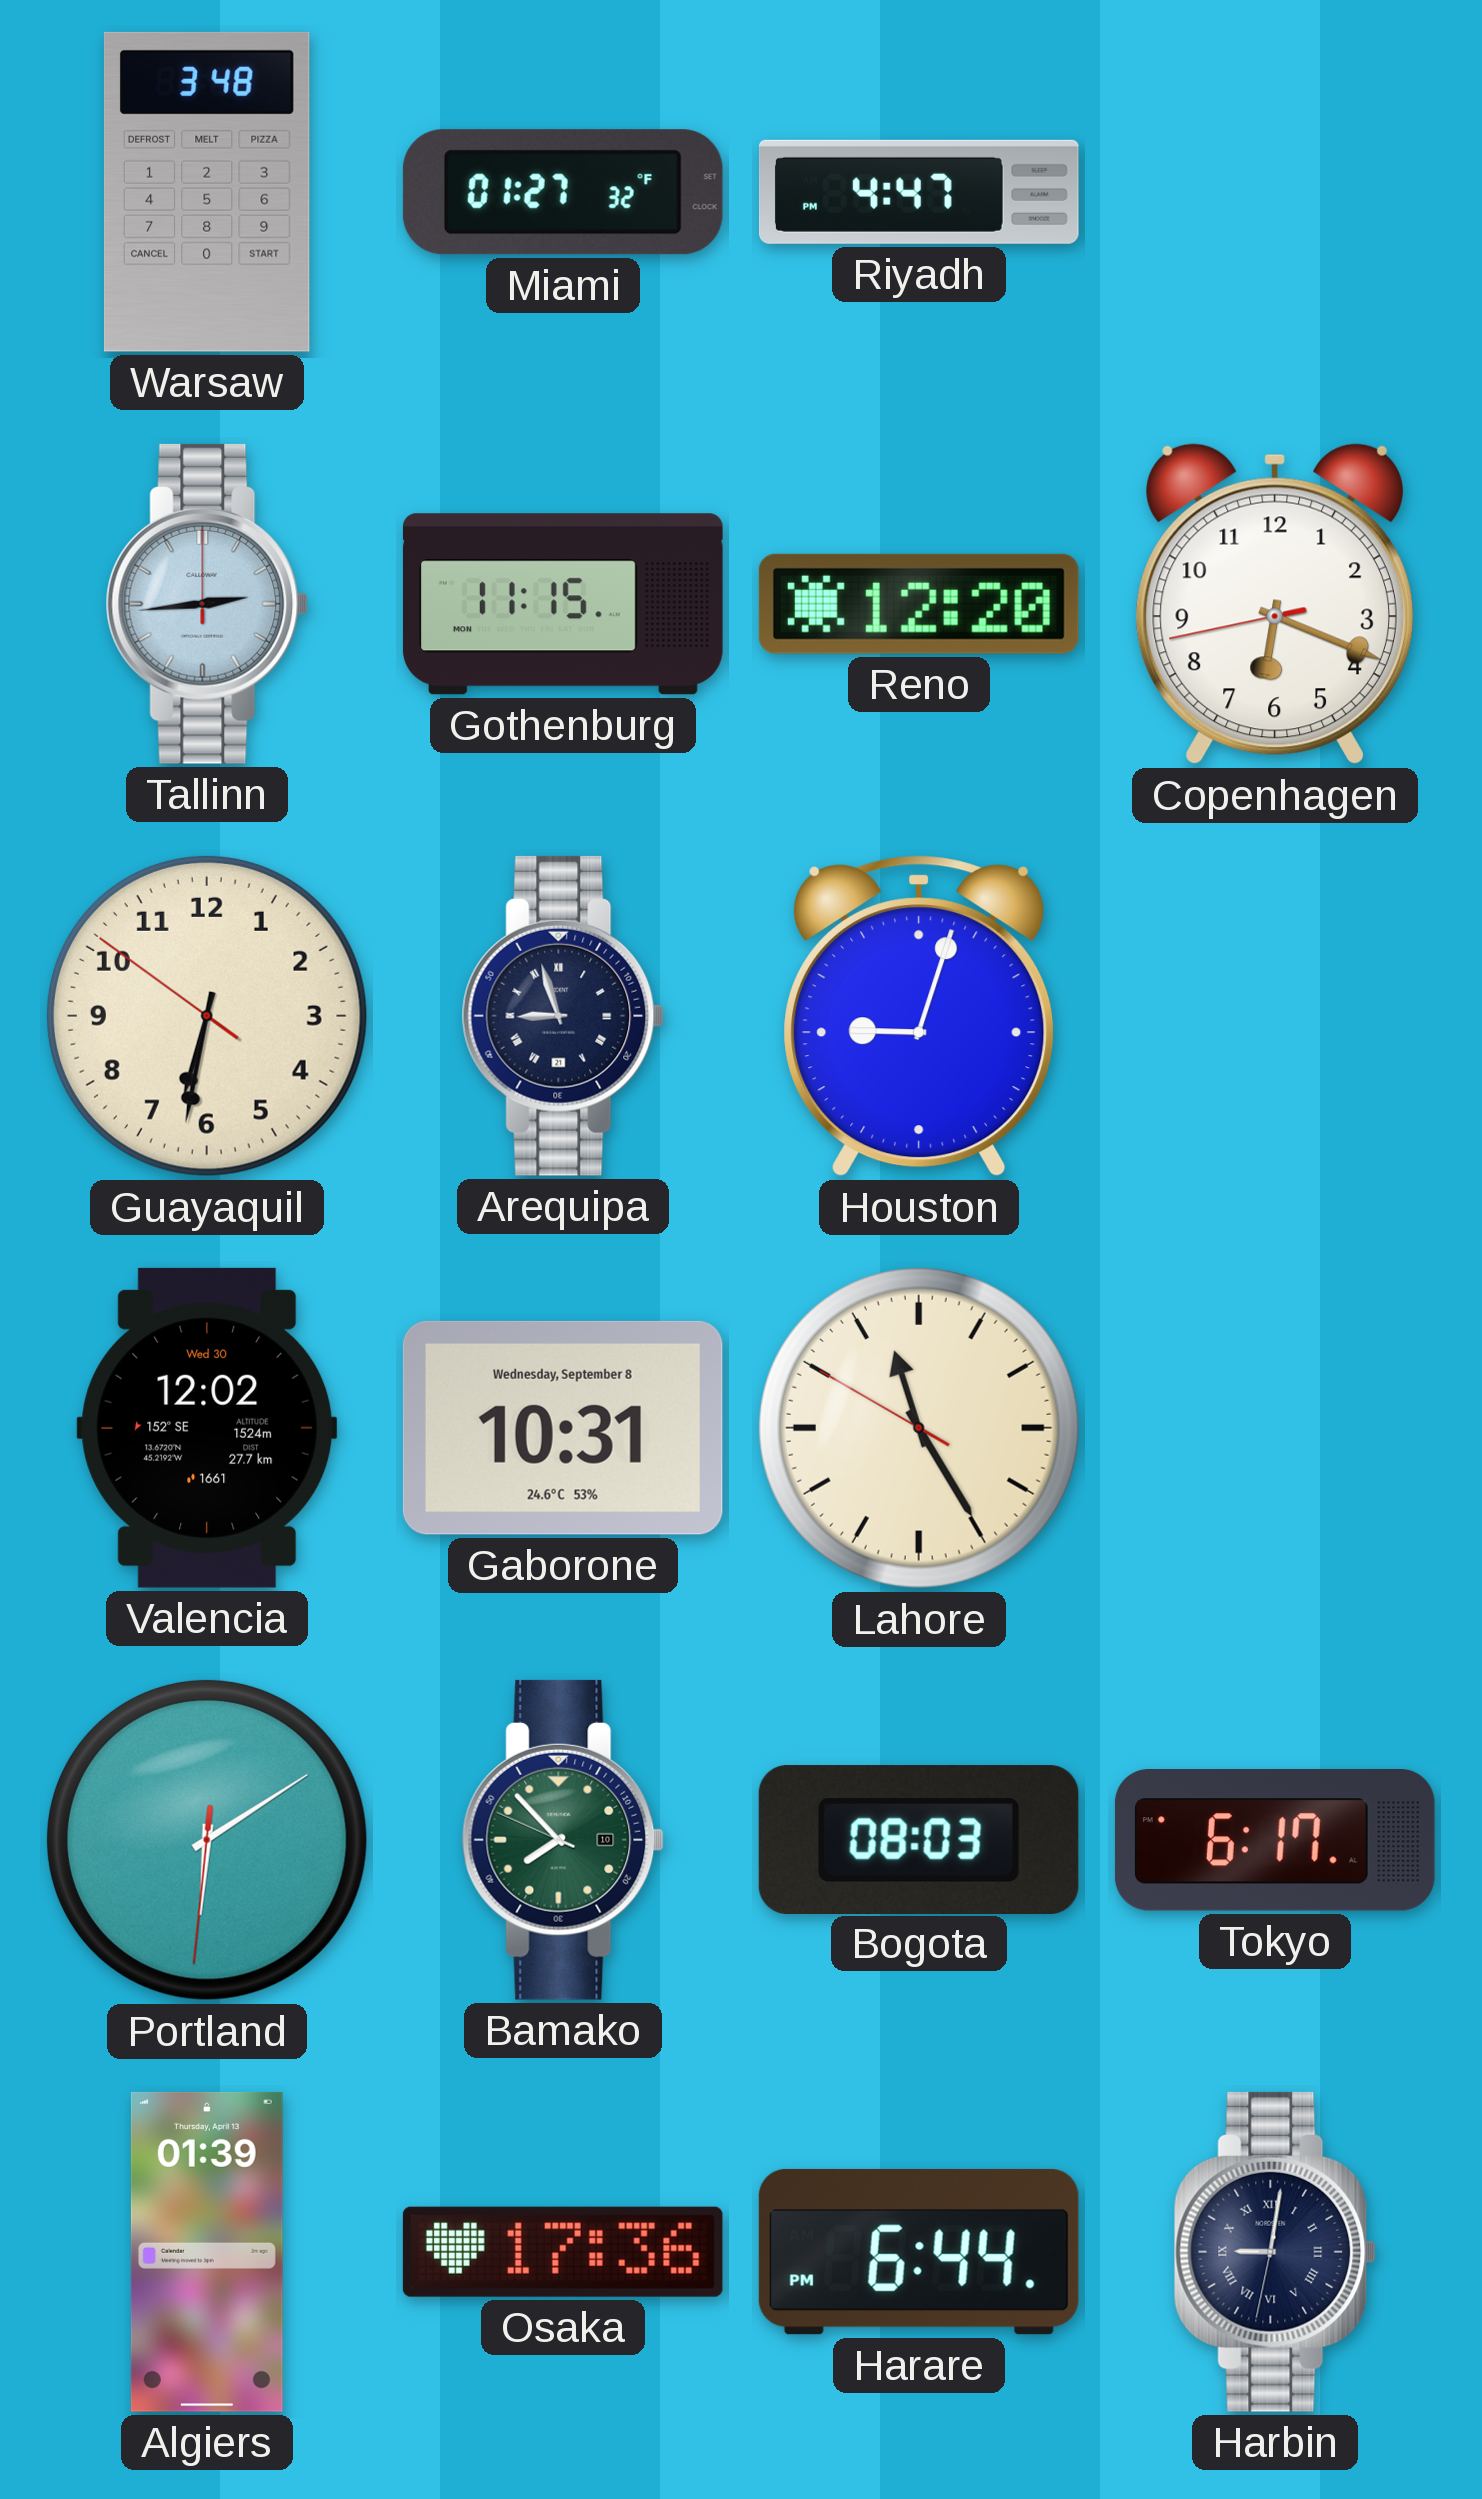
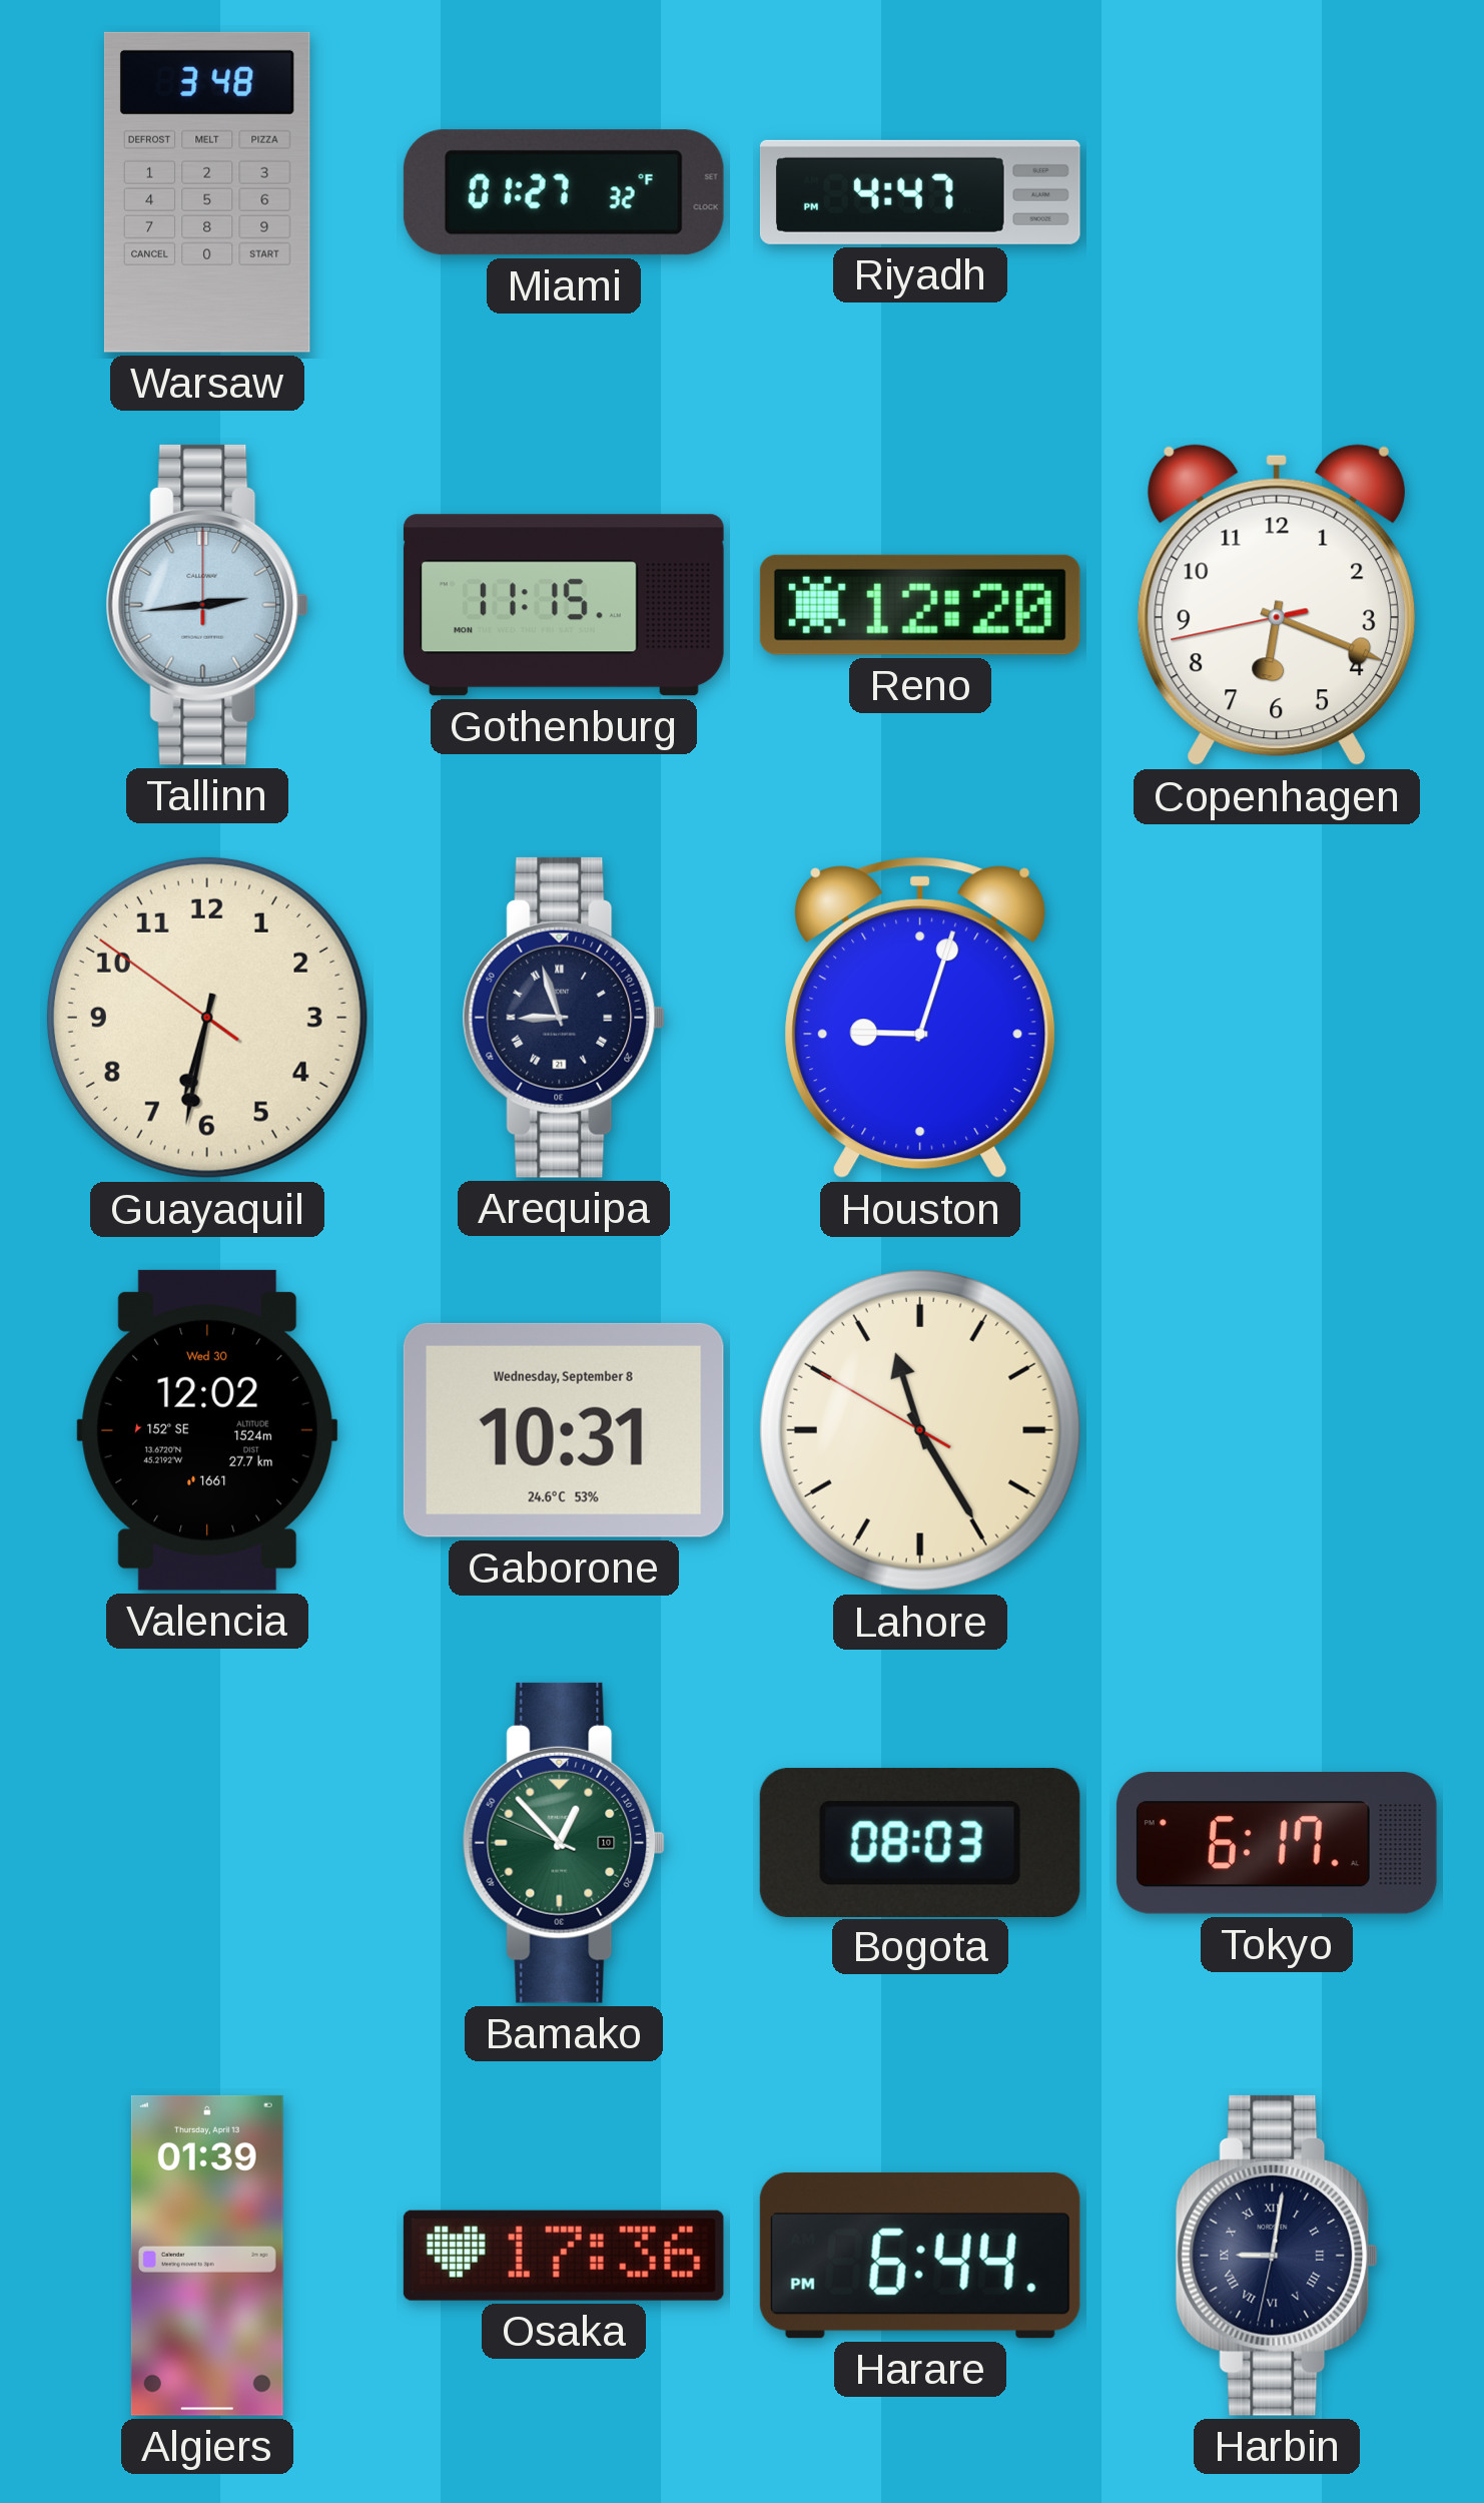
Portland: 6:09 -> none
Bamako: 7:52 -> 12:52
